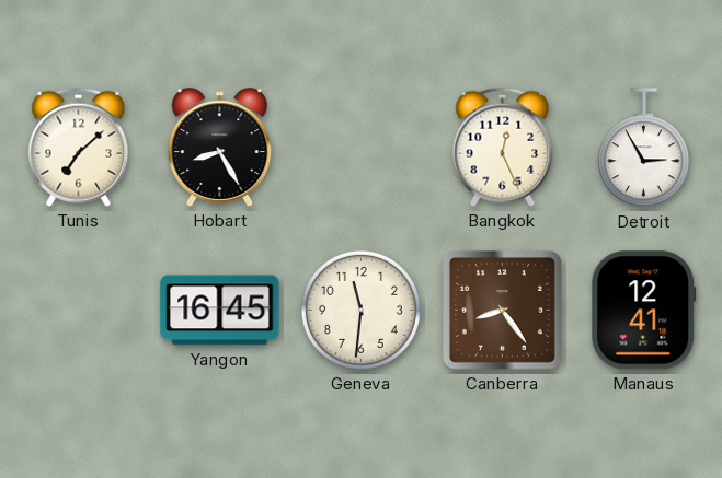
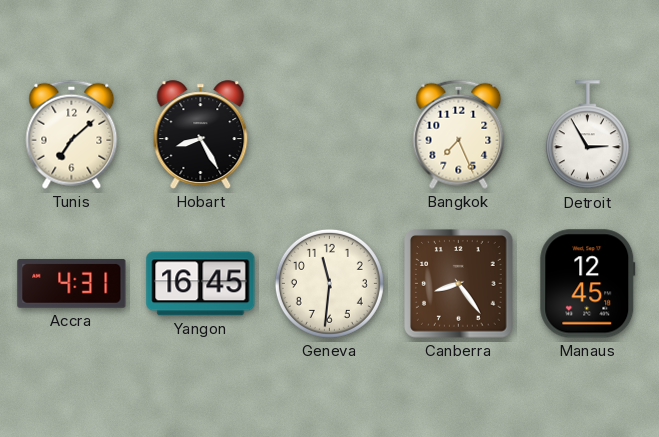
Bangkok: 12:26 -> 7:26
Accra: none -> 4:31
Manaus: 12:41 -> 12:45
